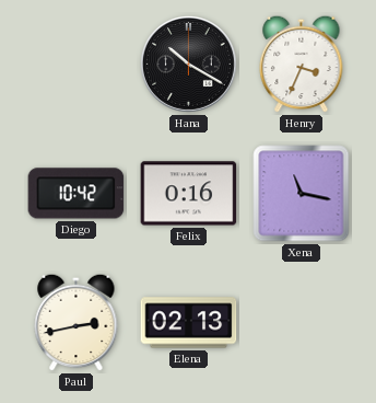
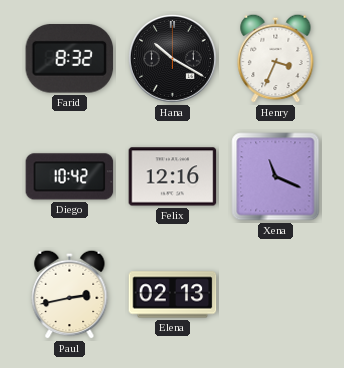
Farid: none -> 8:32
Felix: 0:16 -> 12:16
Xena: 11:17 -> 11:19
